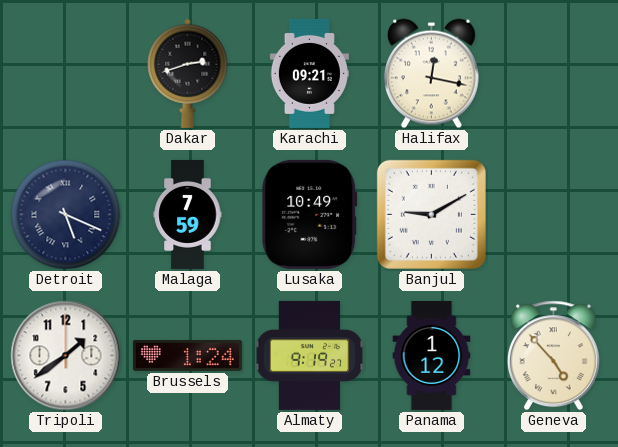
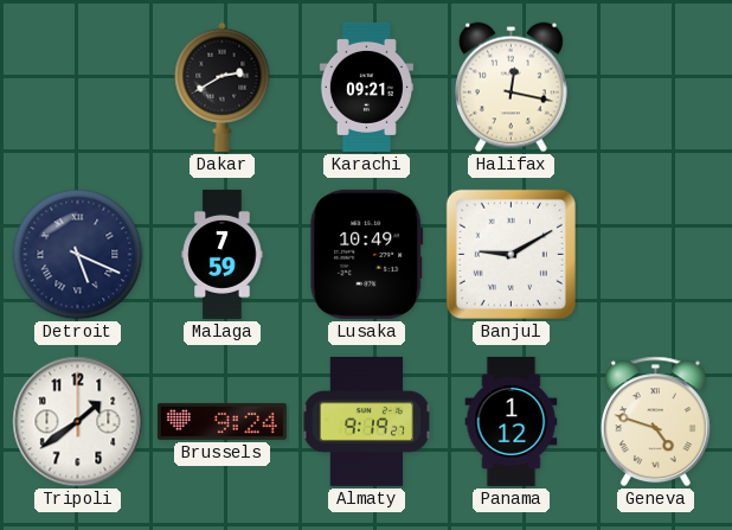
Dakar: 2:42 -> 2:40
Brussels: 1:24 -> 9:24
Geneva: 4:53 -> 4:48
